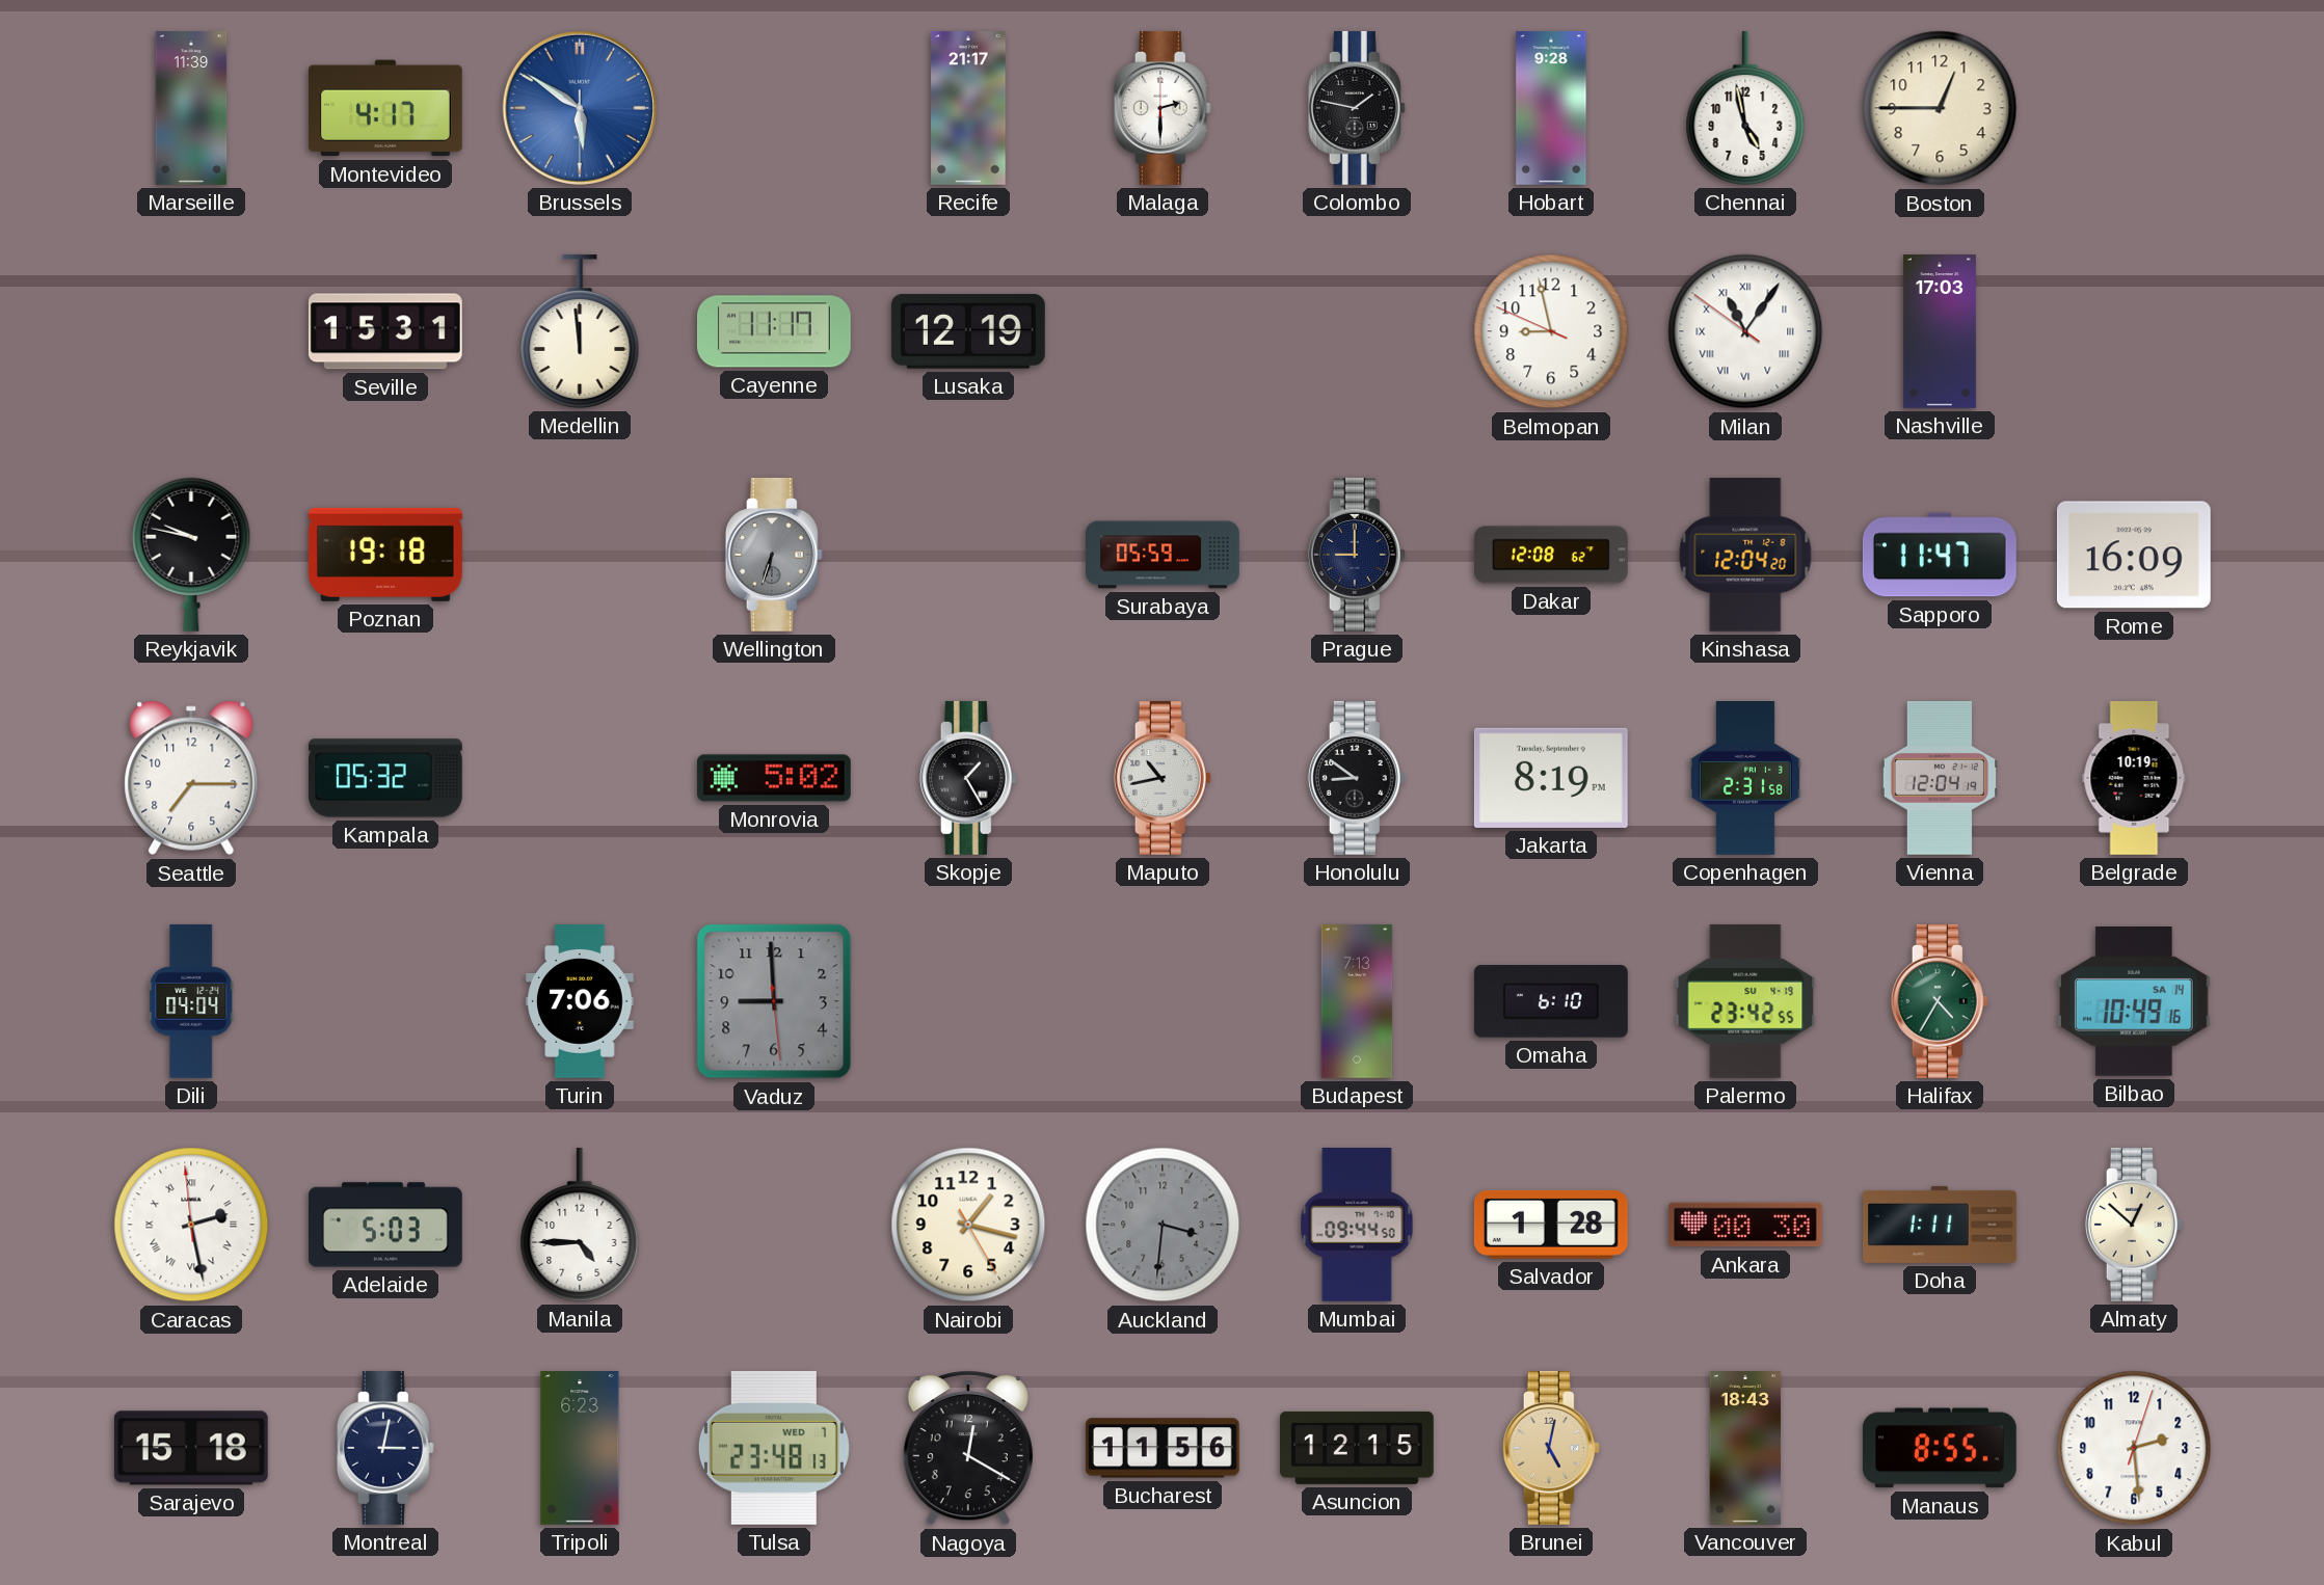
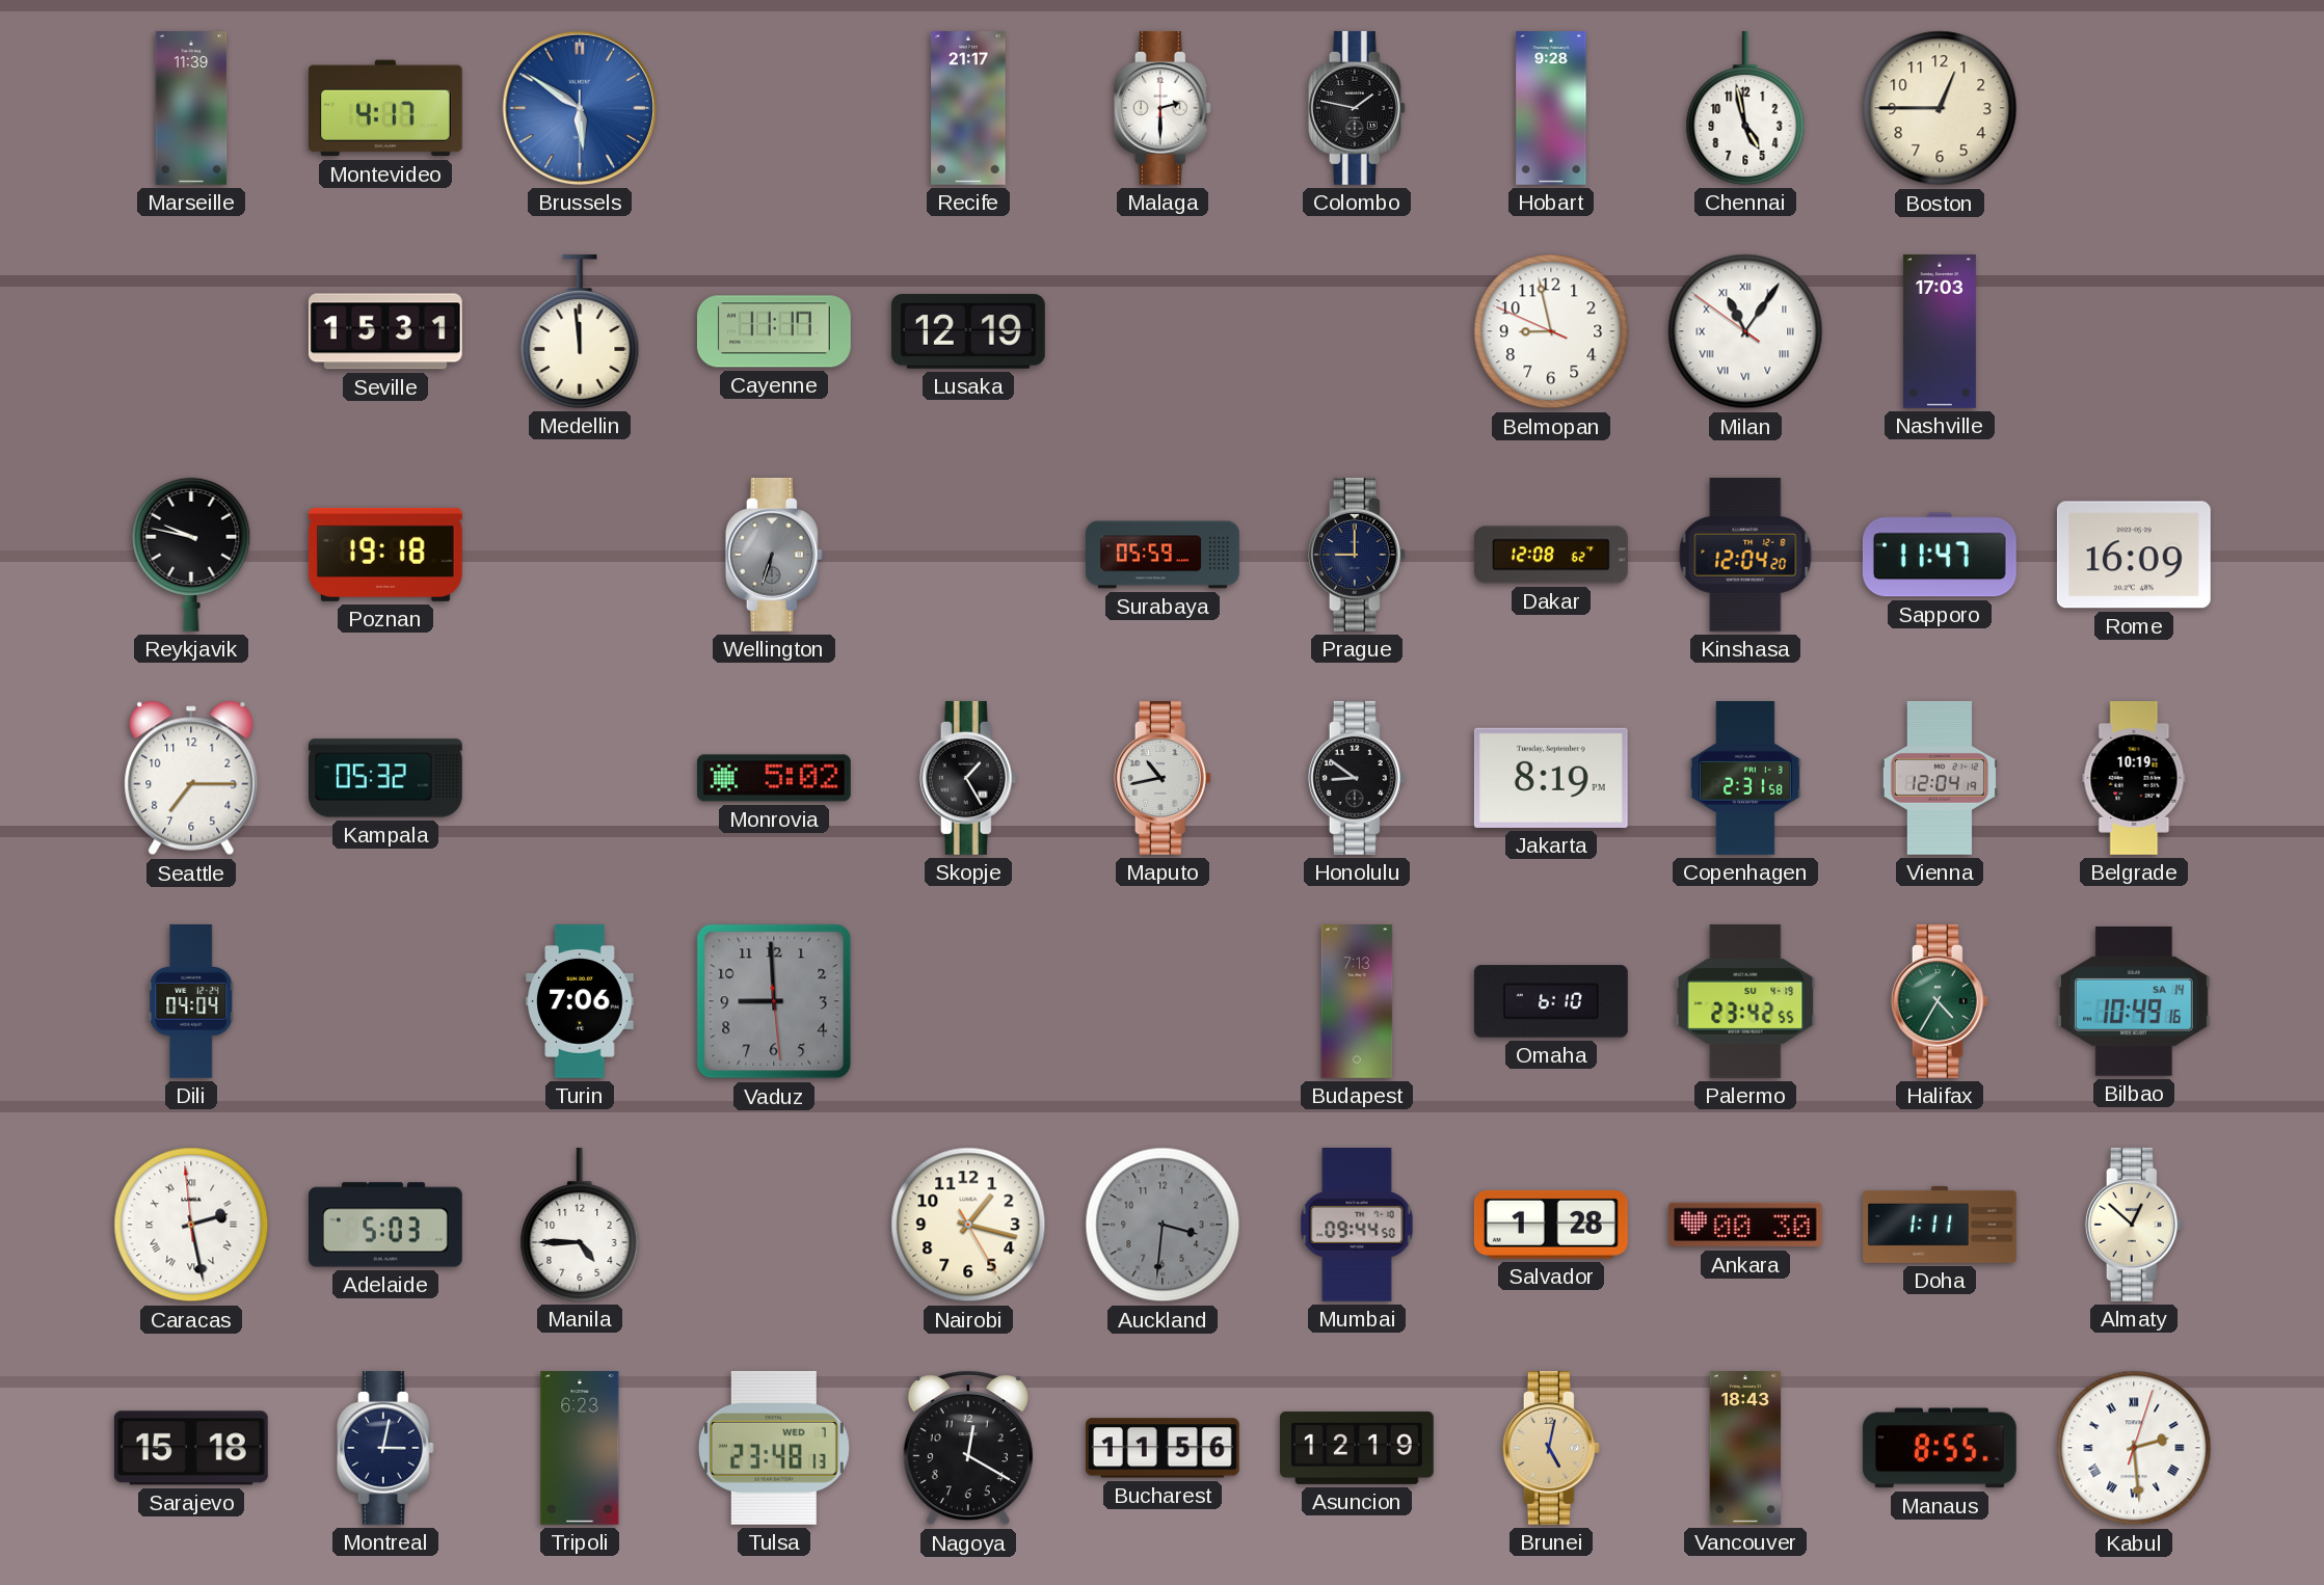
Asuncion: 12:15 -> 12:19
Kabul numerals: Arabic -> Roman
